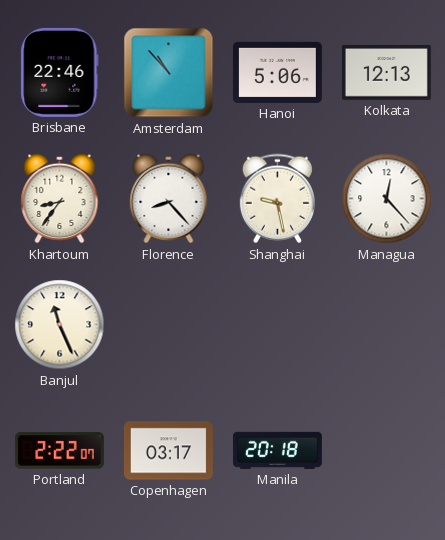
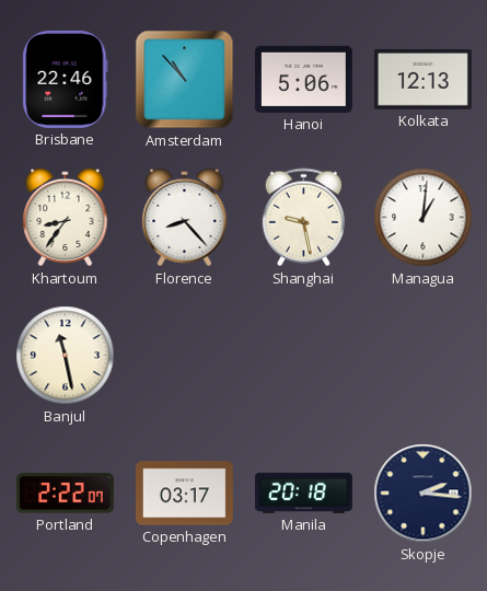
Managua: 12:23 -> 1:01
Banjul: 11:26 -> 11:28
Skopje: none -> 2:16
